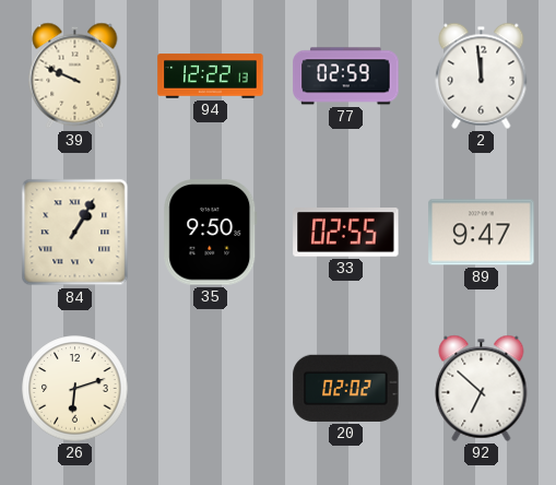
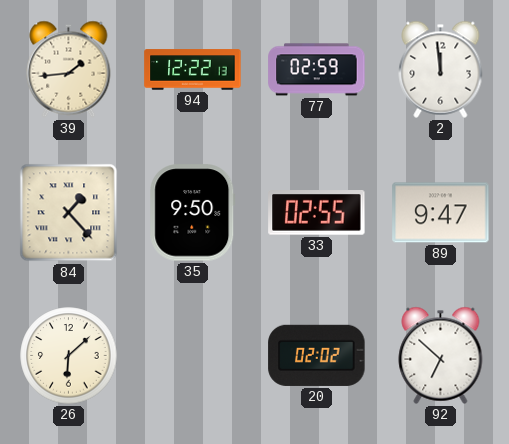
39: 9:49 -> 1:44
84: 1:05 -> 1:23
26: 6:12 -> 6:08
